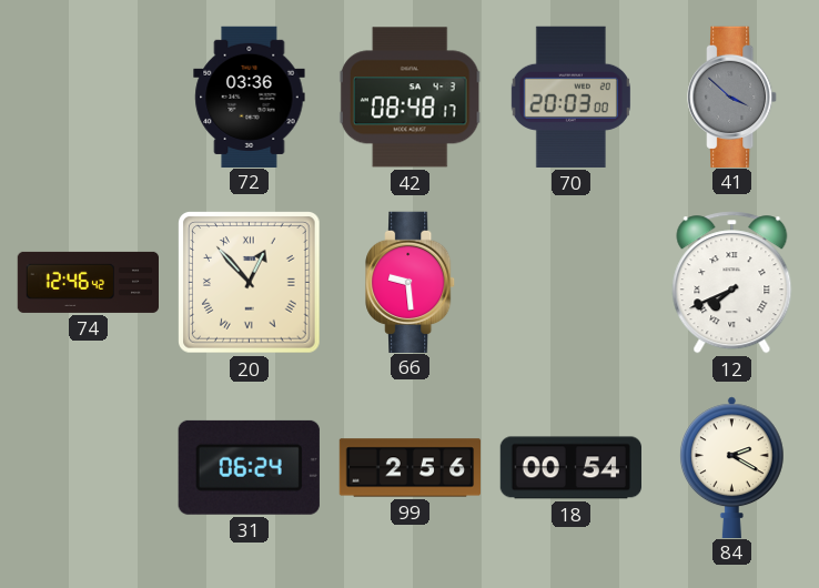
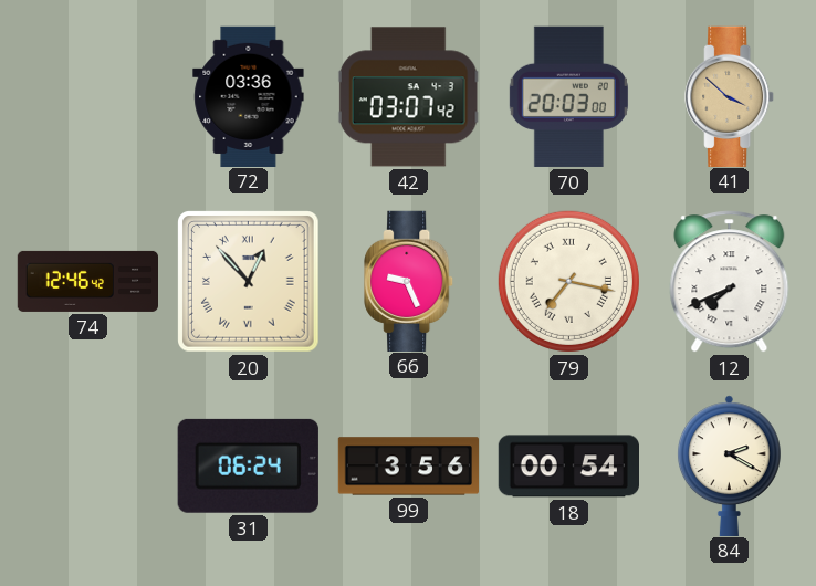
42: 08:48 -> 03:07
41 dial: grey -> champagne
66: 9:29 -> 9:26
79: none -> 7:17
99: 2:56 -> 3:56
